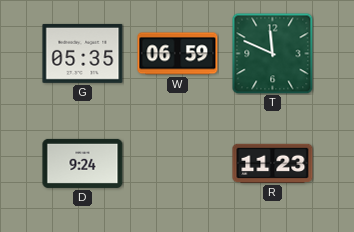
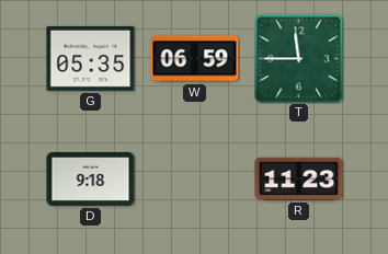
T: 11:49 -> 11:45
D: 9:24 -> 9:18
